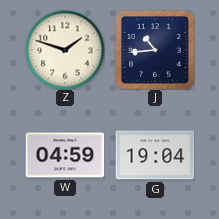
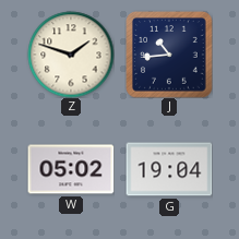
W: 04:59 -> 05:02
